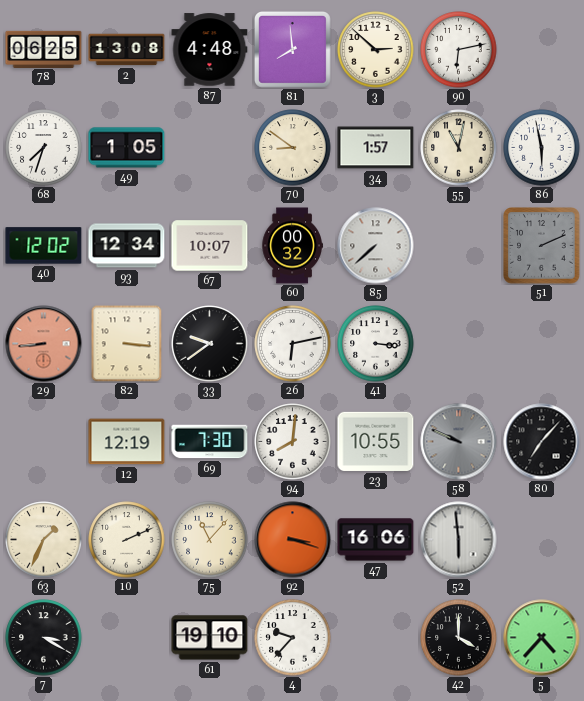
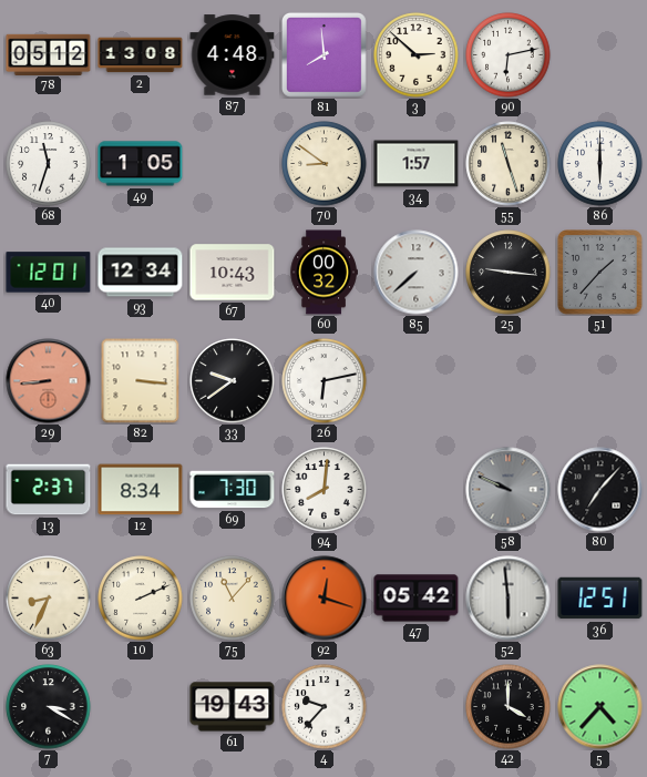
78: 06:25 -> 05:12
68: 7:33 -> 11:33
55: 11:02 -> 11:27
86: 5:58 -> 6:00
40: 12:02 -> 12:01
67: 10:07 -> 10:43
25: none -> 9:16
51: 2:11 -> 1:37
41: 3:16 -> none
13: none -> 2:37
12: 12:19 -> 8:34
23: 10:55 -> none
63: 1:34 -> 8:34
92: 3:18 -> 12:18
47: 16:06 -> 05:42
36: none -> 12:51
61: 19:10 -> 19:43
